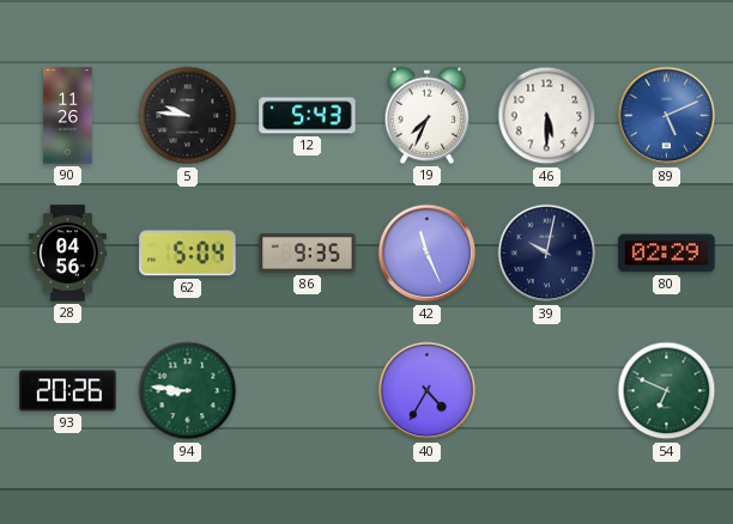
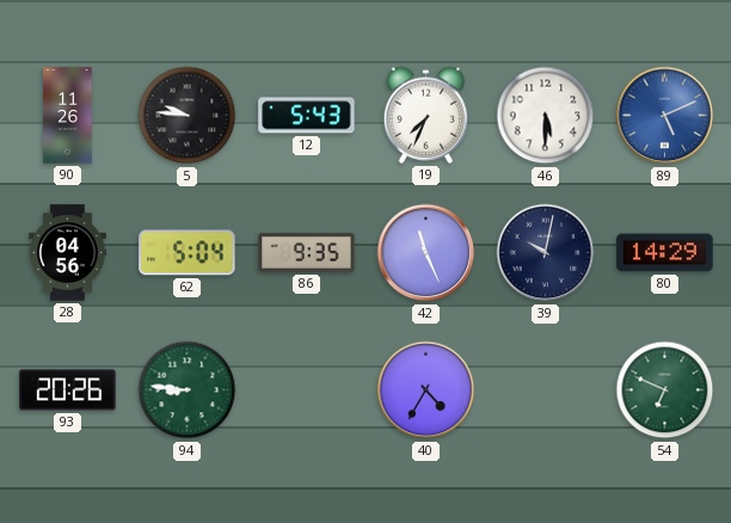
80: 02:29 -> 14:29
